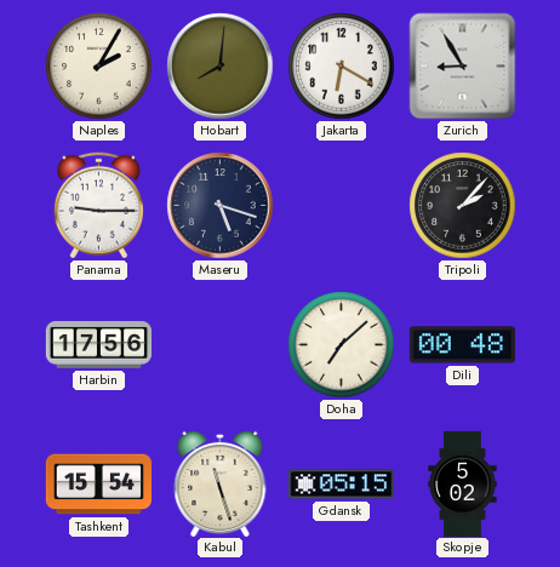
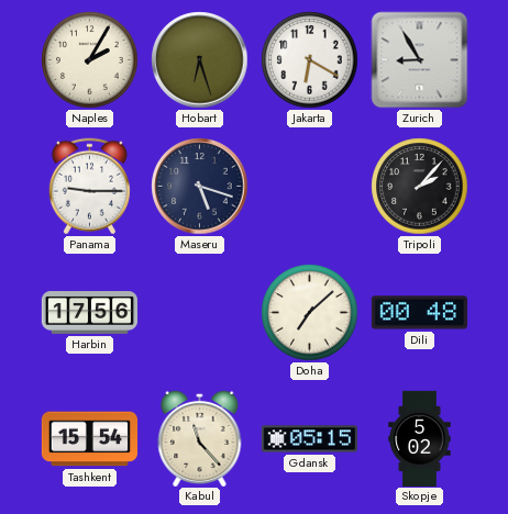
Hobart: 8:01 -> 6:27
Kabul: 11:27 -> 11:23
